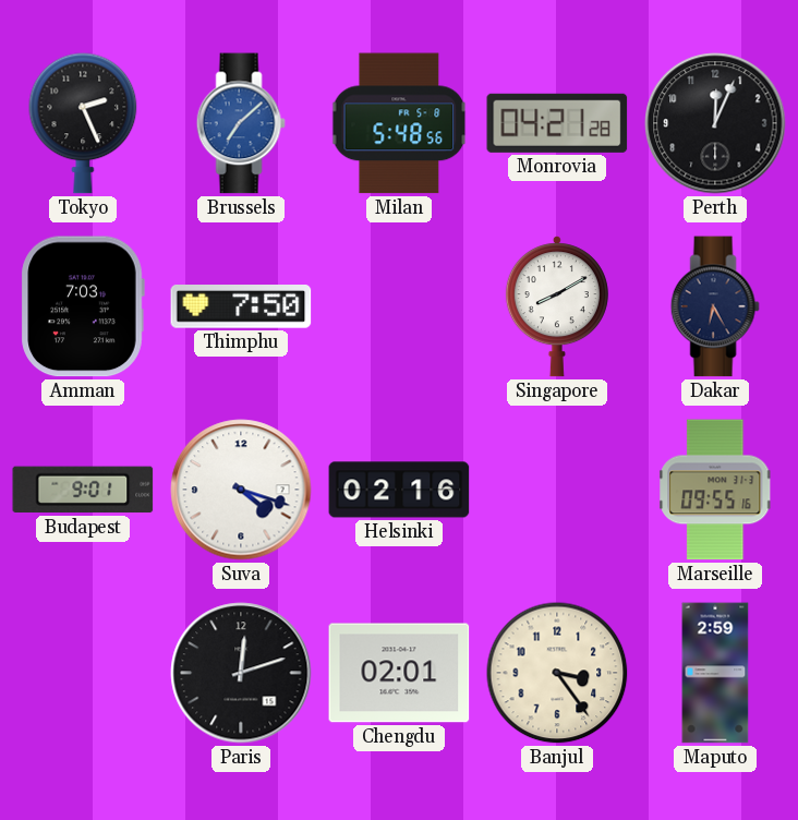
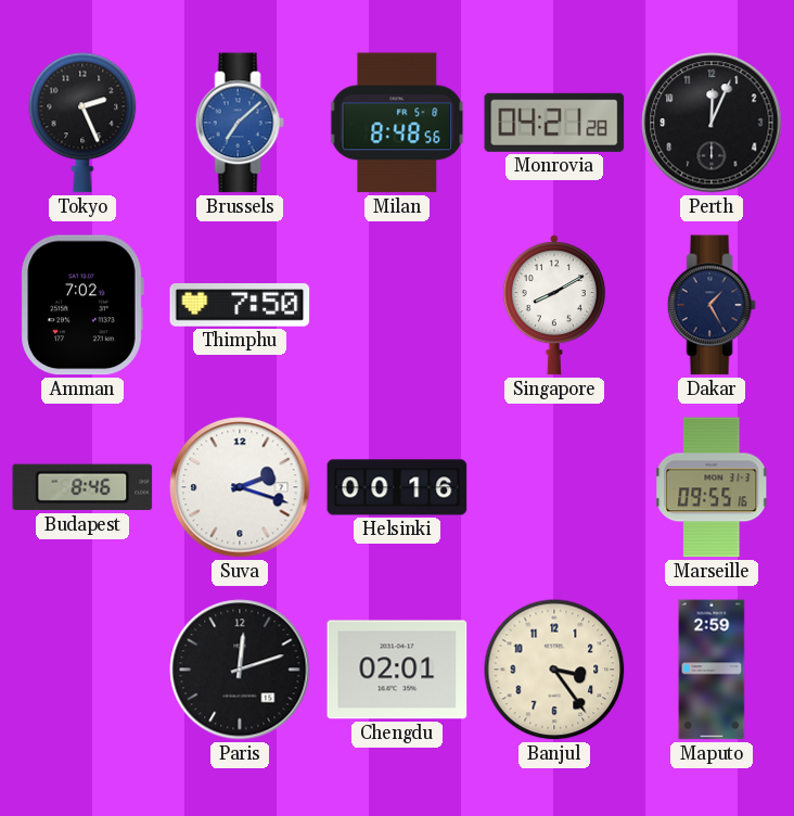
Milan: 5:48 -> 8:48
Amman: 7:03 -> 7:02
Dakar: 6:25 -> 1:25
Budapest: 9:01 -> 8:46
Suva: 4:18 -> 2:18
Helsinki: 02:16 -> 00:16
